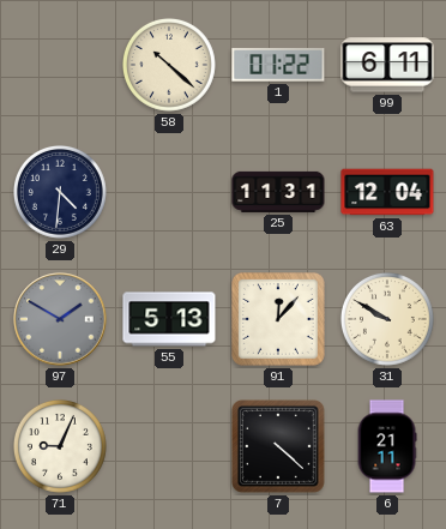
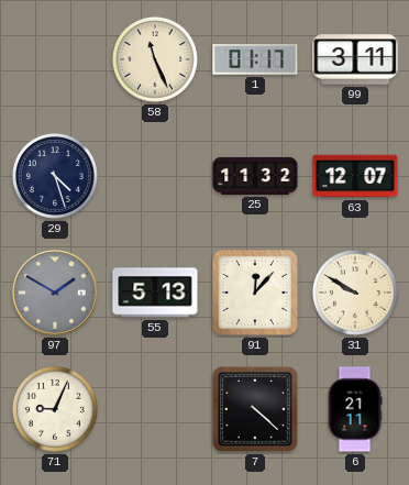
58: 10:22 -> 11:26
1: 01:22 -> 01:17
99: 6:11 -> 3:11
29: 4:31 -> 4:27
25: 11:31 -> 11:32
63: 12:04 -> 12:07
